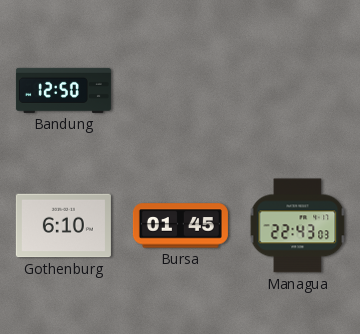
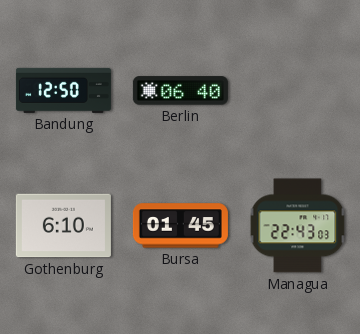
Berlin: none -> 06:40
